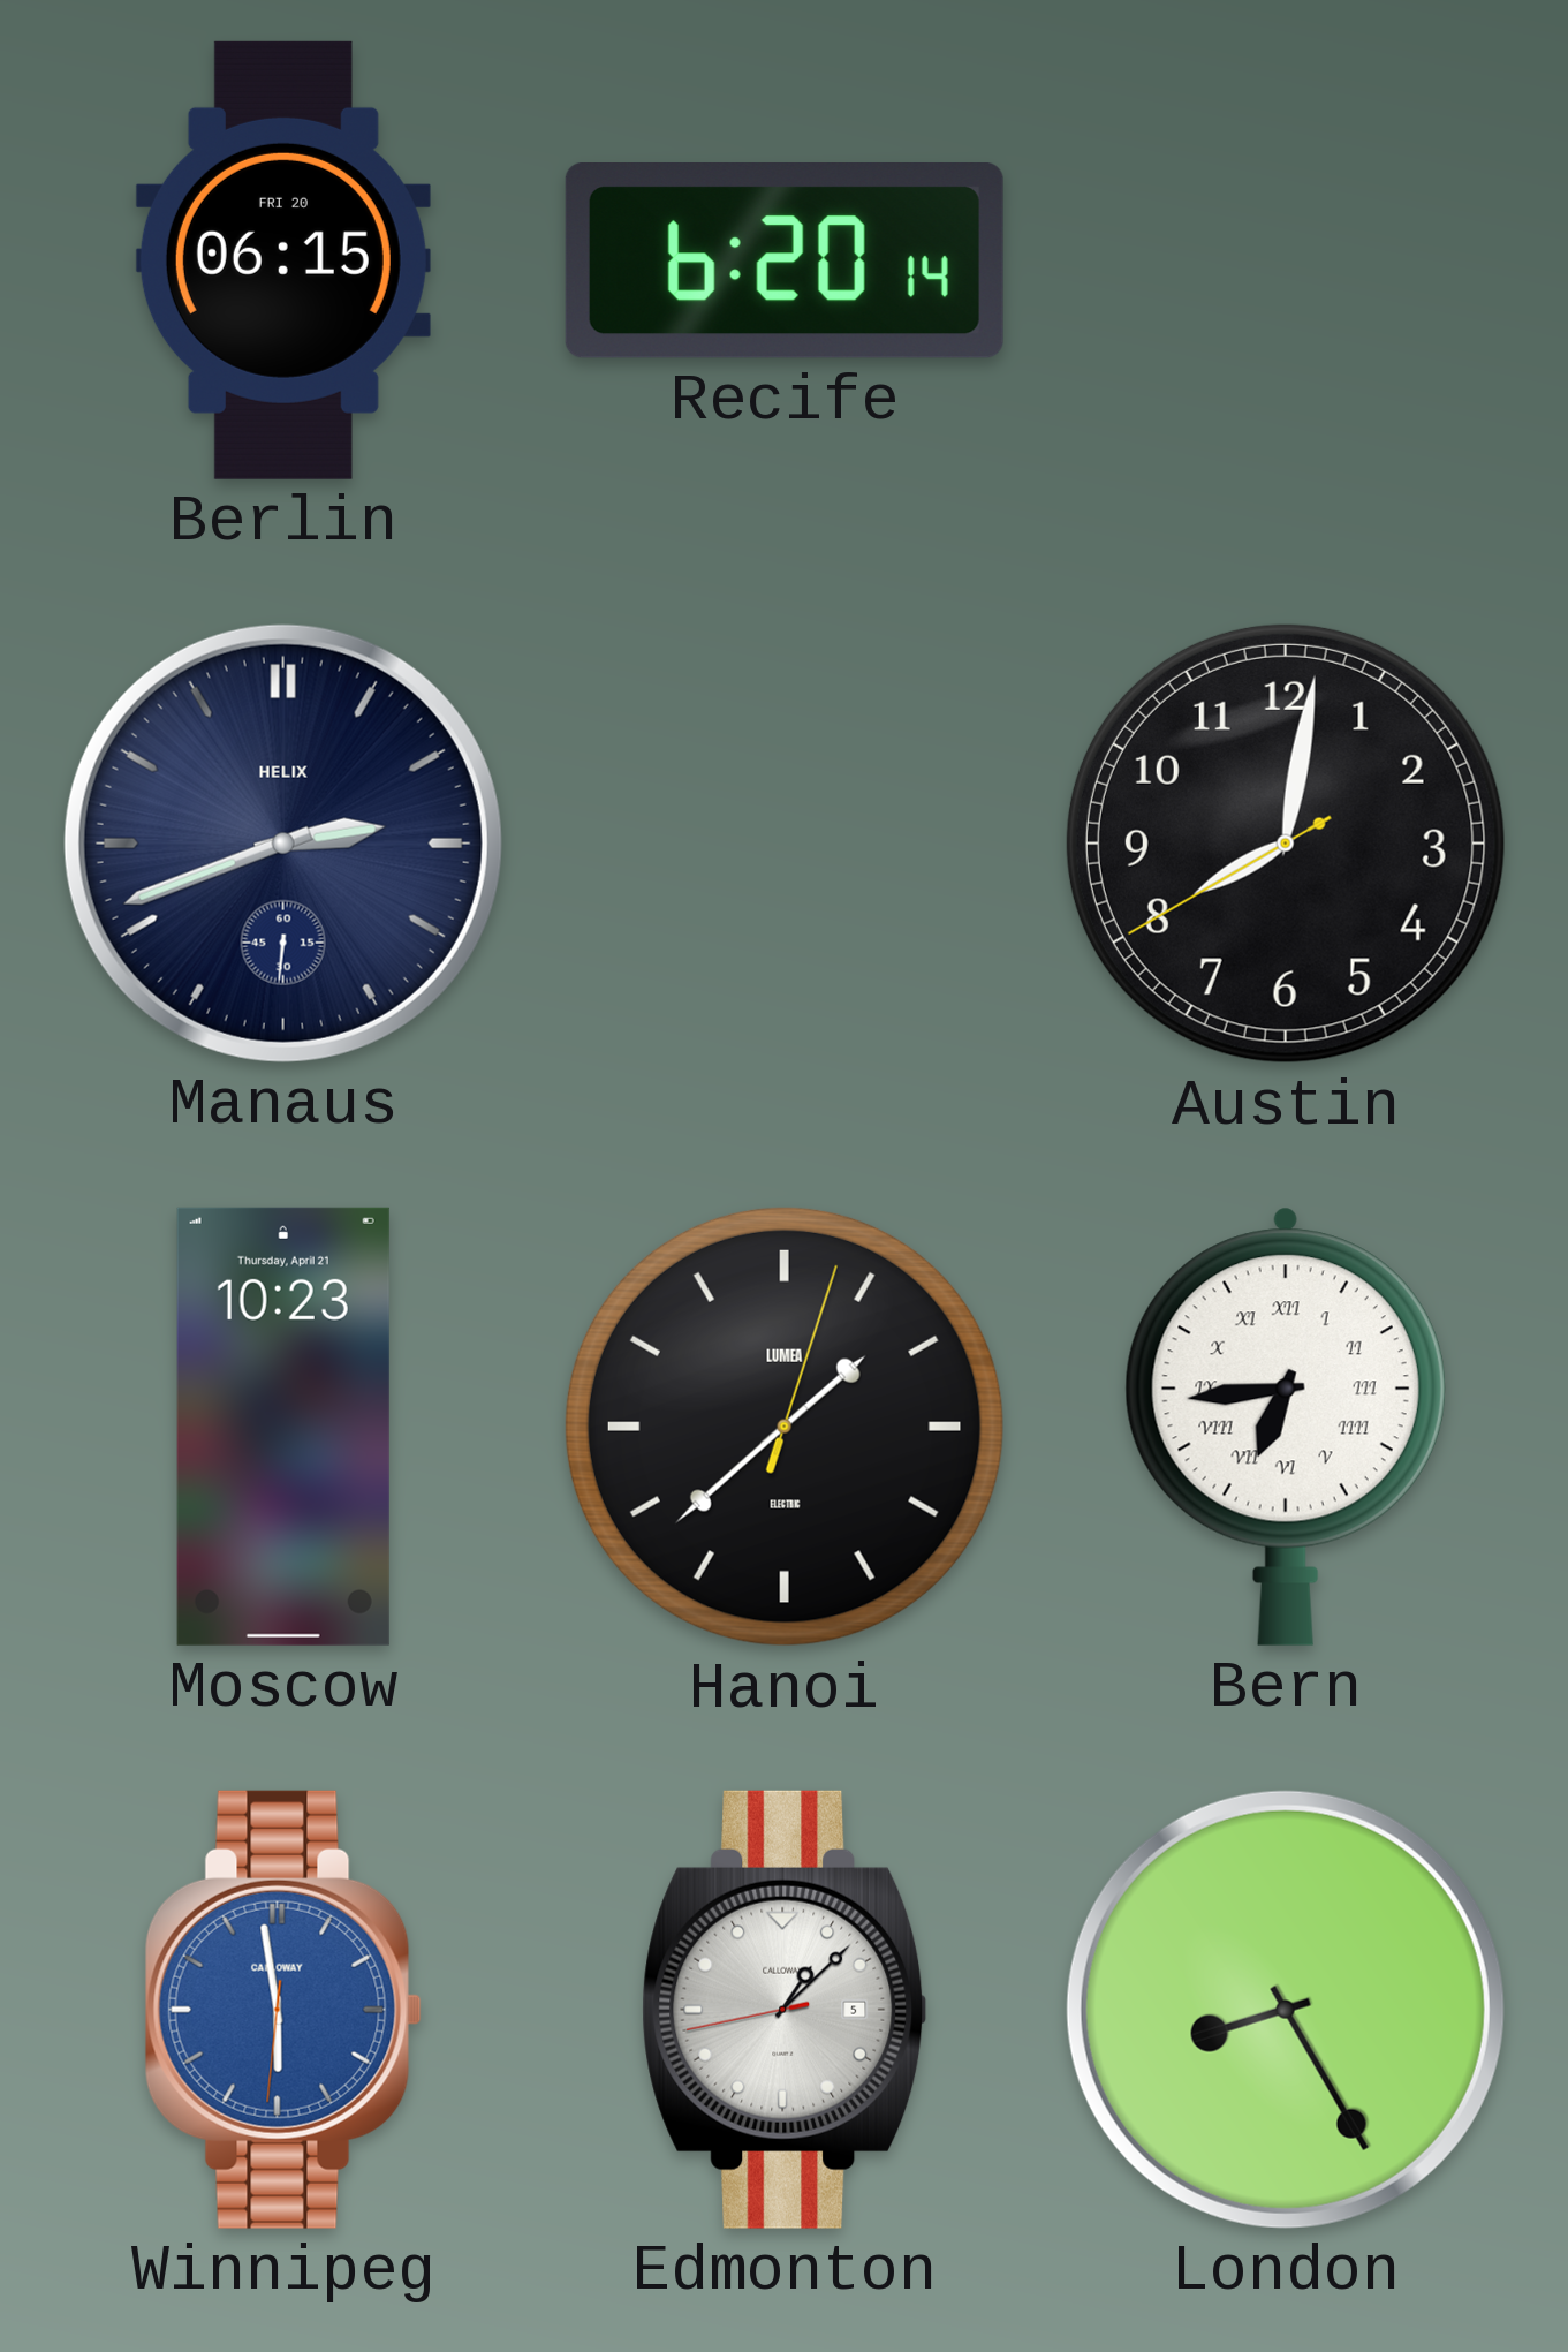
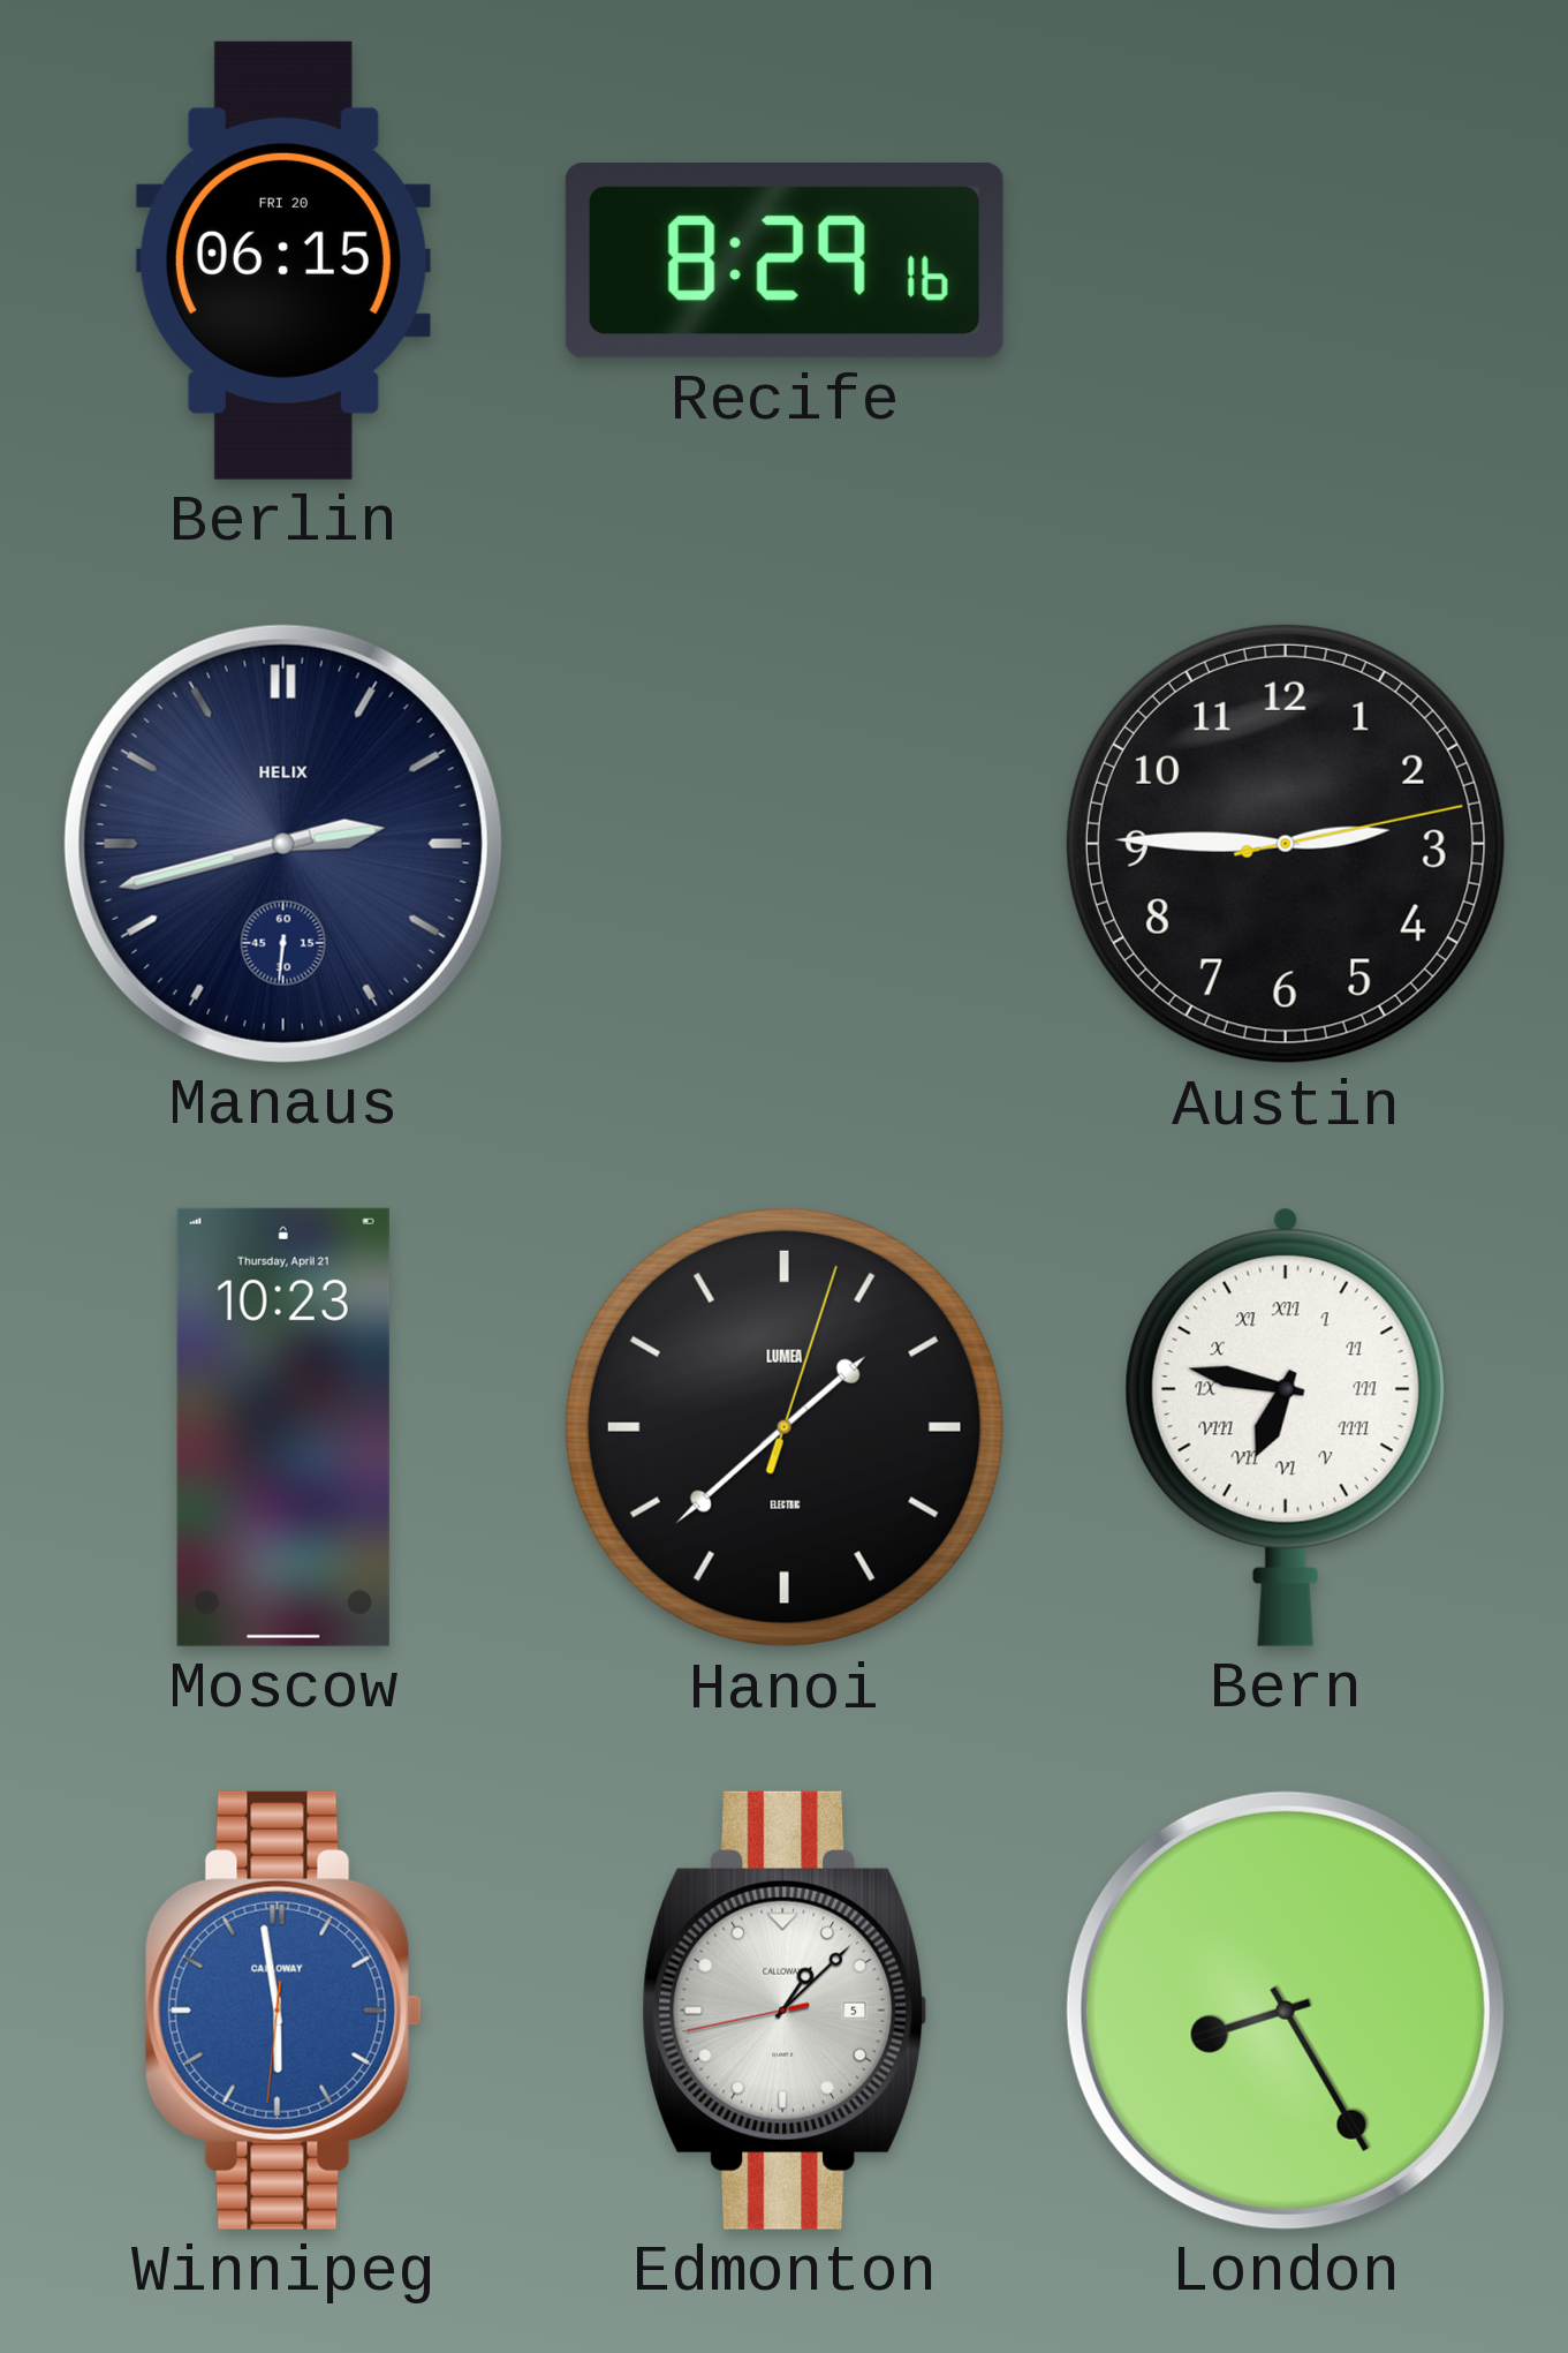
Recife: 6:20 -> 8:29
Manaus: 2:41 -> 2:42
Austin: 8:01 -> 2:45
Bern: 6:44 -> 6:47
